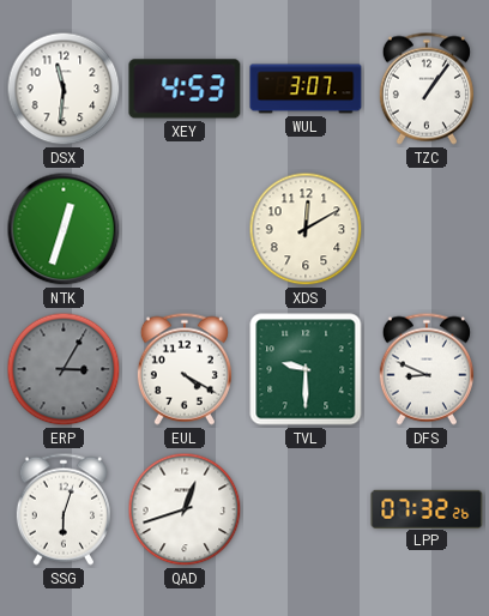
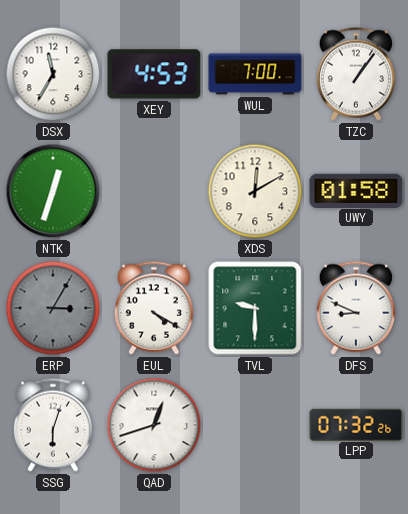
DSX: 11:31 -> 11:35
WUL: 3:07 -> 7:00
UWY: none -> 01:58
